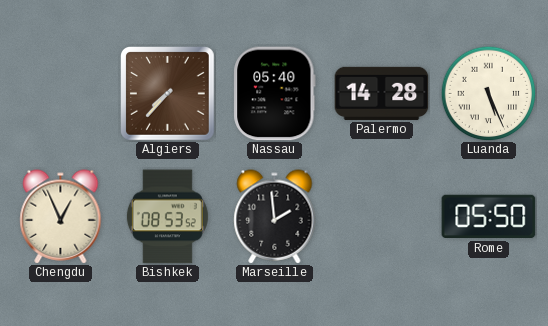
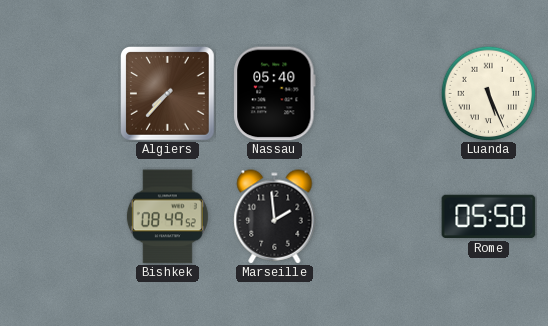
Palermo: 14:28 -> none
Chengdu: 12:56 -> none
Bishkek: 08:53 -> 08:49
